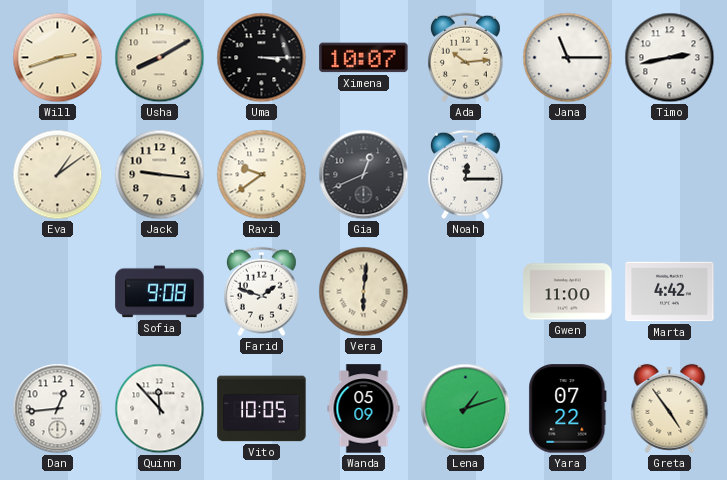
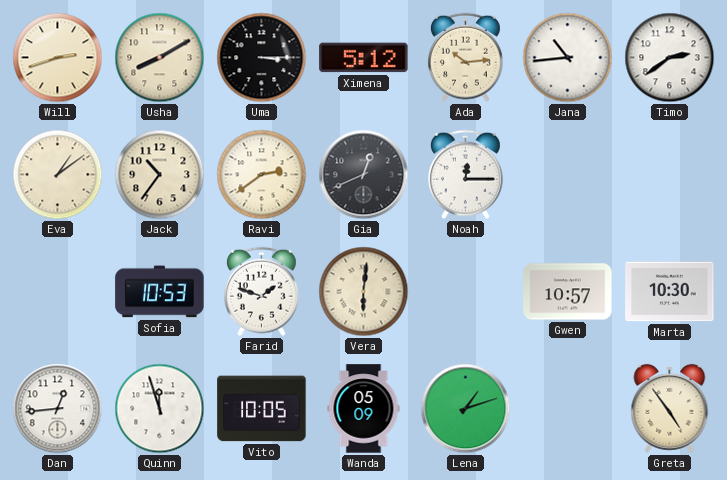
Ximena: 10:07 -> 5:12
Jana: 11:15 -> 10:44
Timo: 2:43 -> 2:39
Jack: 9:16 -> 10:36
Ravi: 9:39 -> 2:39
Sofia: 9:08 -> 10:53
Gwen: 11:00 -> 10:57
Marta: 4:42 -> 10:30
Quinn: 11:53 -> 11:57
Yara: 07:22 -> none
